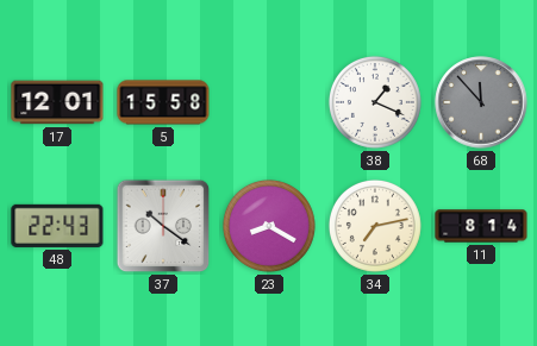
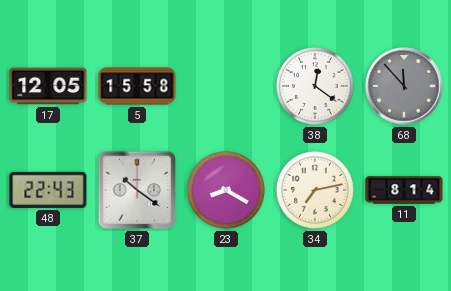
17: 12:01 -> 12:05
38: 1:19 -> 12:21
